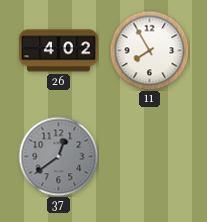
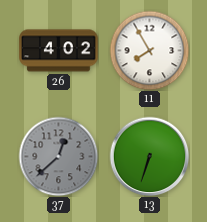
37: 12:39 -> 12:38
13: none -> 6:33
